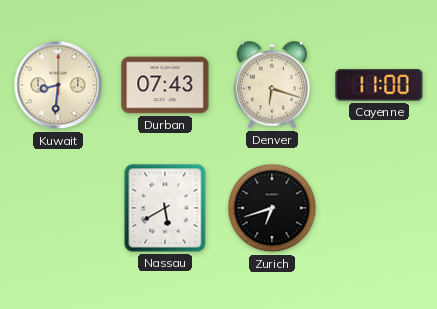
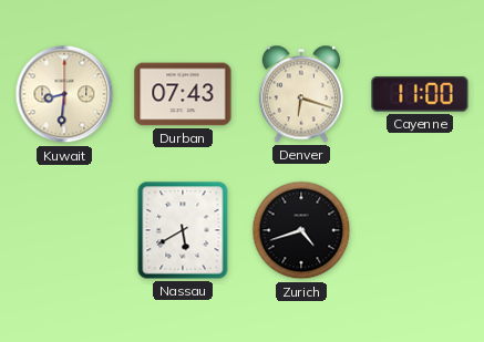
Zurich: 6:42 -> 4:42
